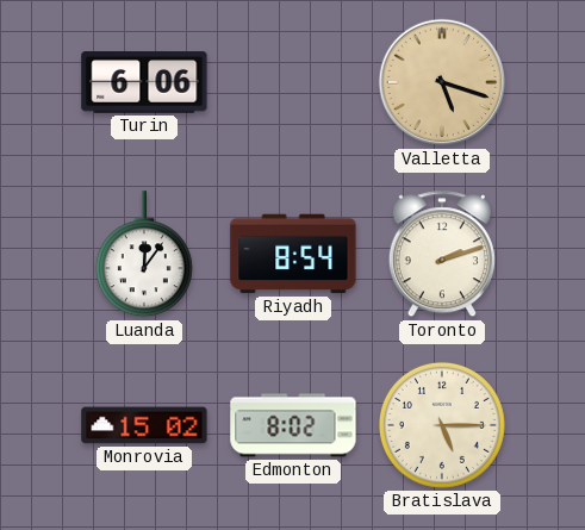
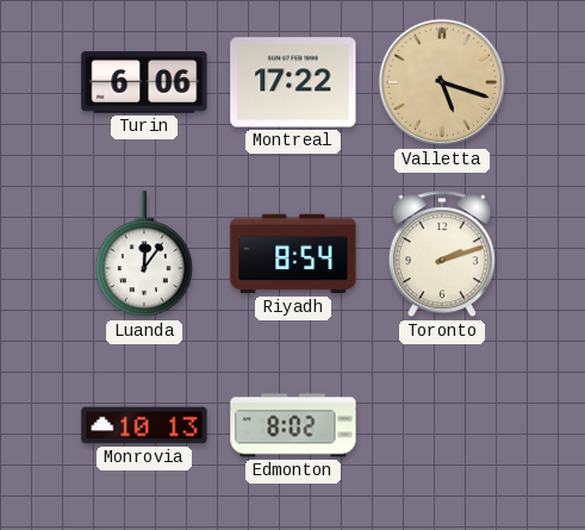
Montreal: none -> 17:22
Monrovia: 15:02 -> 10:13
Bratislava: 5:15 -> none
